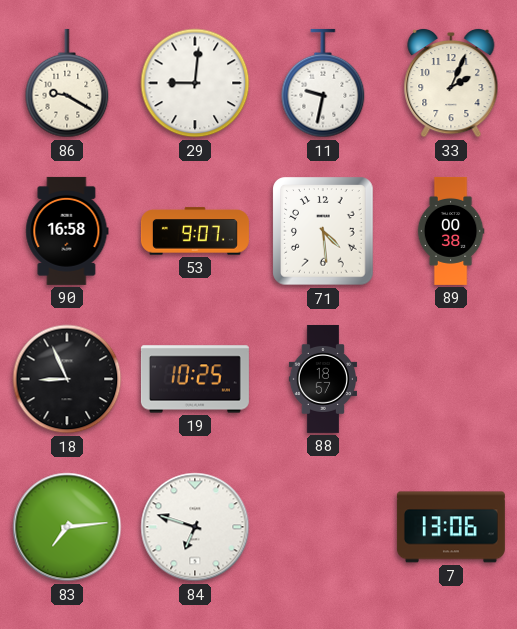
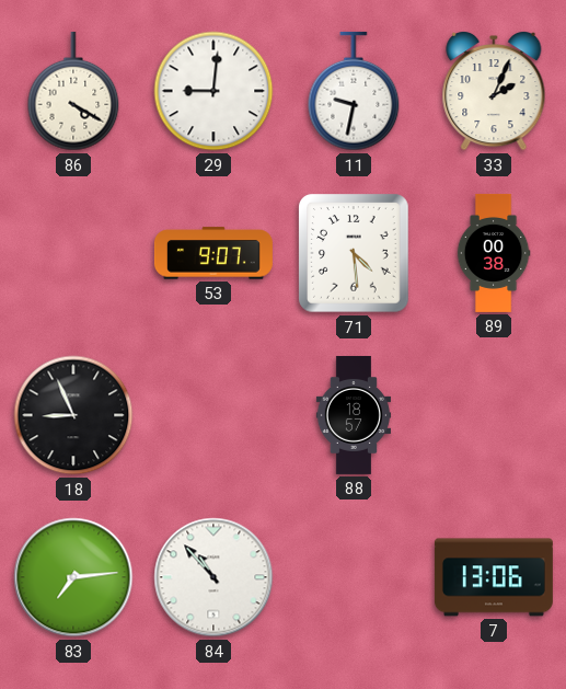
86: 9:20 -> 4:20
90: 16:58 -> none
19: 10:25 -> none
84: 6:48 -> 10:53
